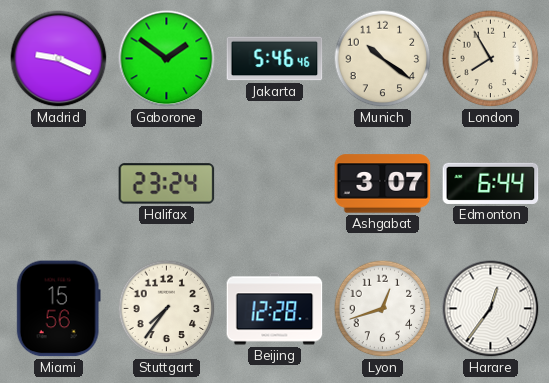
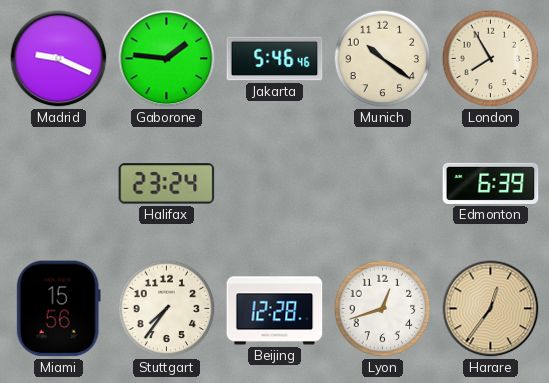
Gaborone: 1:51 -> 1:46
Ashgabat: 3:07 -> none
Edmonton: 6:44 -> 6:39
Harare dial: white -> champagne
